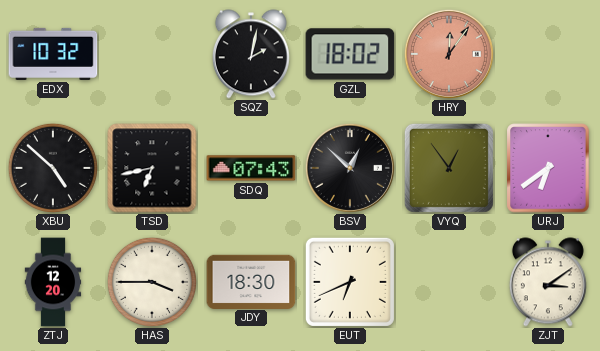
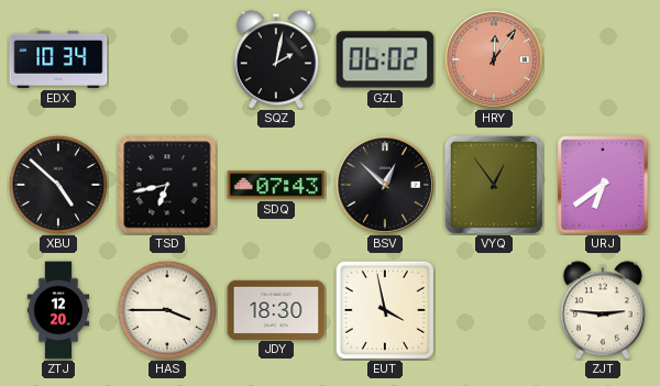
EDX: 10:32 -> 10:34
GZL: 18:02 -> 06:02
EUT: 6:41 -> 3:58
ZJT: 3:09 -> 2:46
